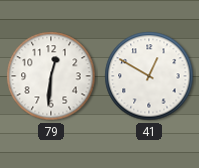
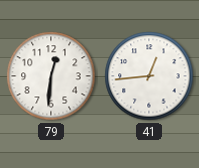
41: 12:50 -> 12:44
